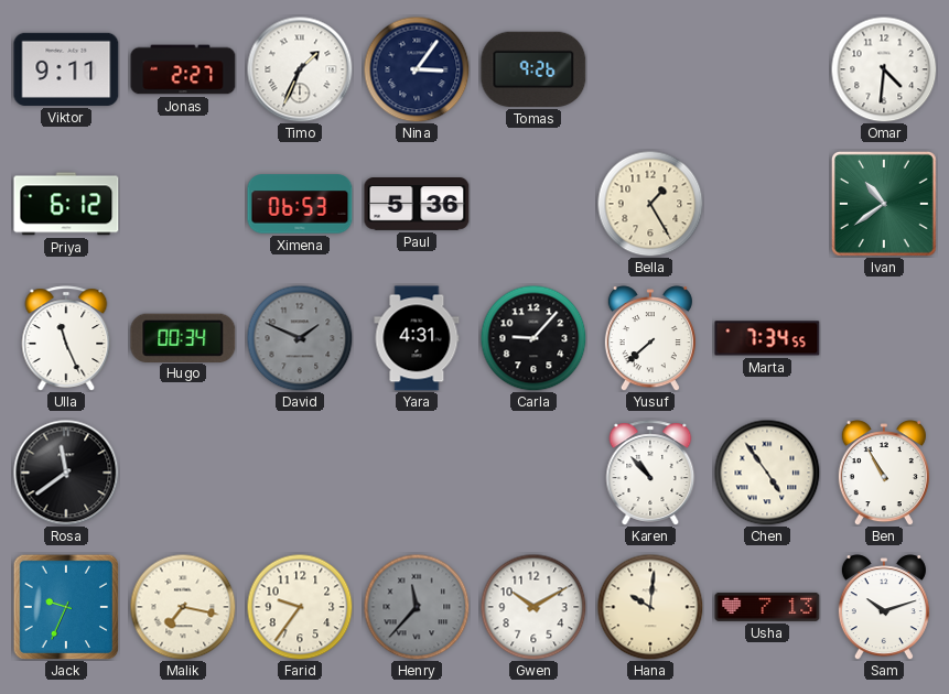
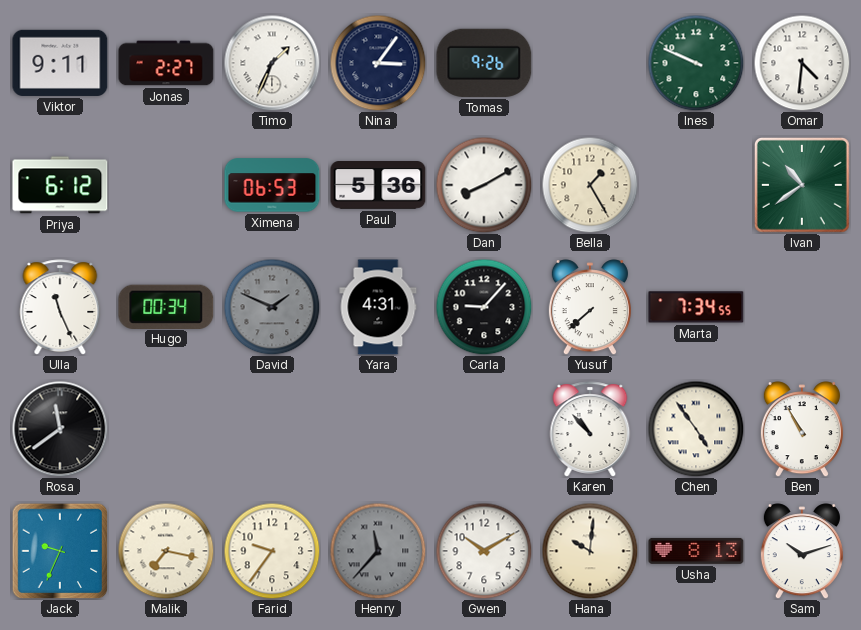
Ines: none -> 9:49
Dan: none -> 8:10
Usha: 7:13 -> 8:13
